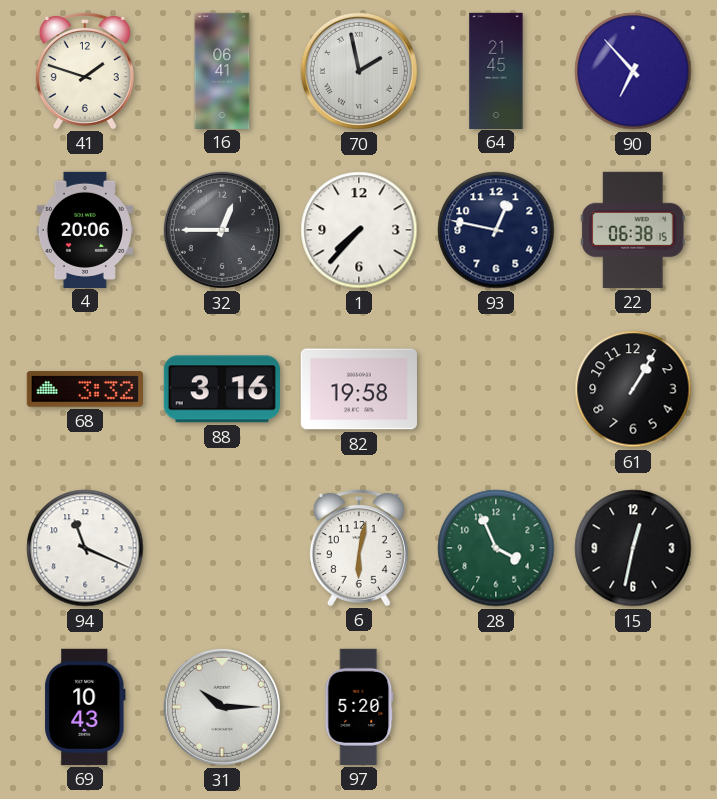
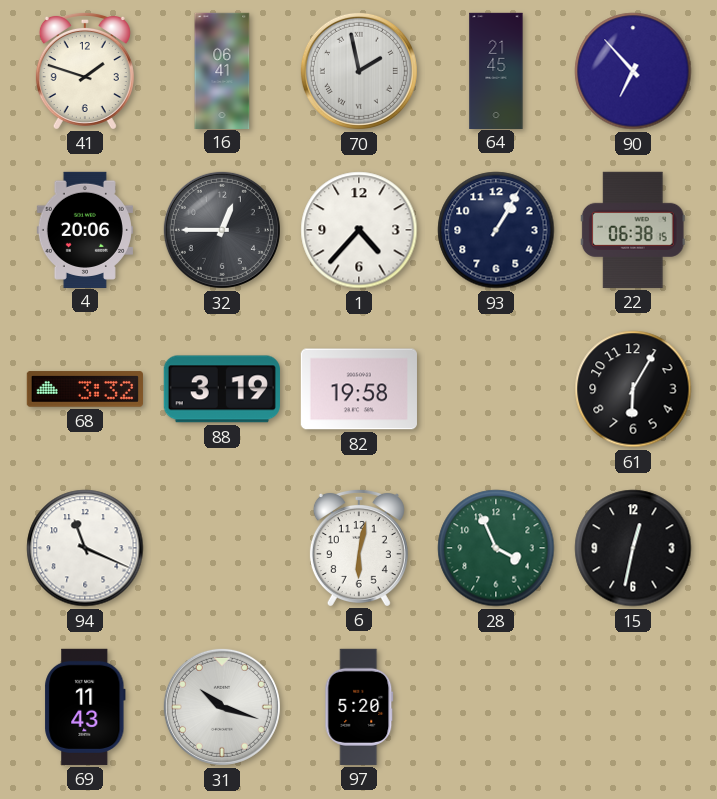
1: 7:37 -> 4:37
93: 12:47 -> 1:05
88: 3:16 -> 3:19
61: 1:05 -> 6:05
69: 10:43 -> 11:43
31: 10:15 -> 10:18
